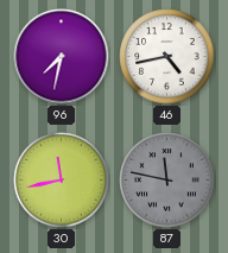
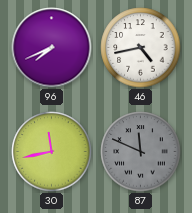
96: 7:32 -> 7:41
87: 11:47 -> 11:49
